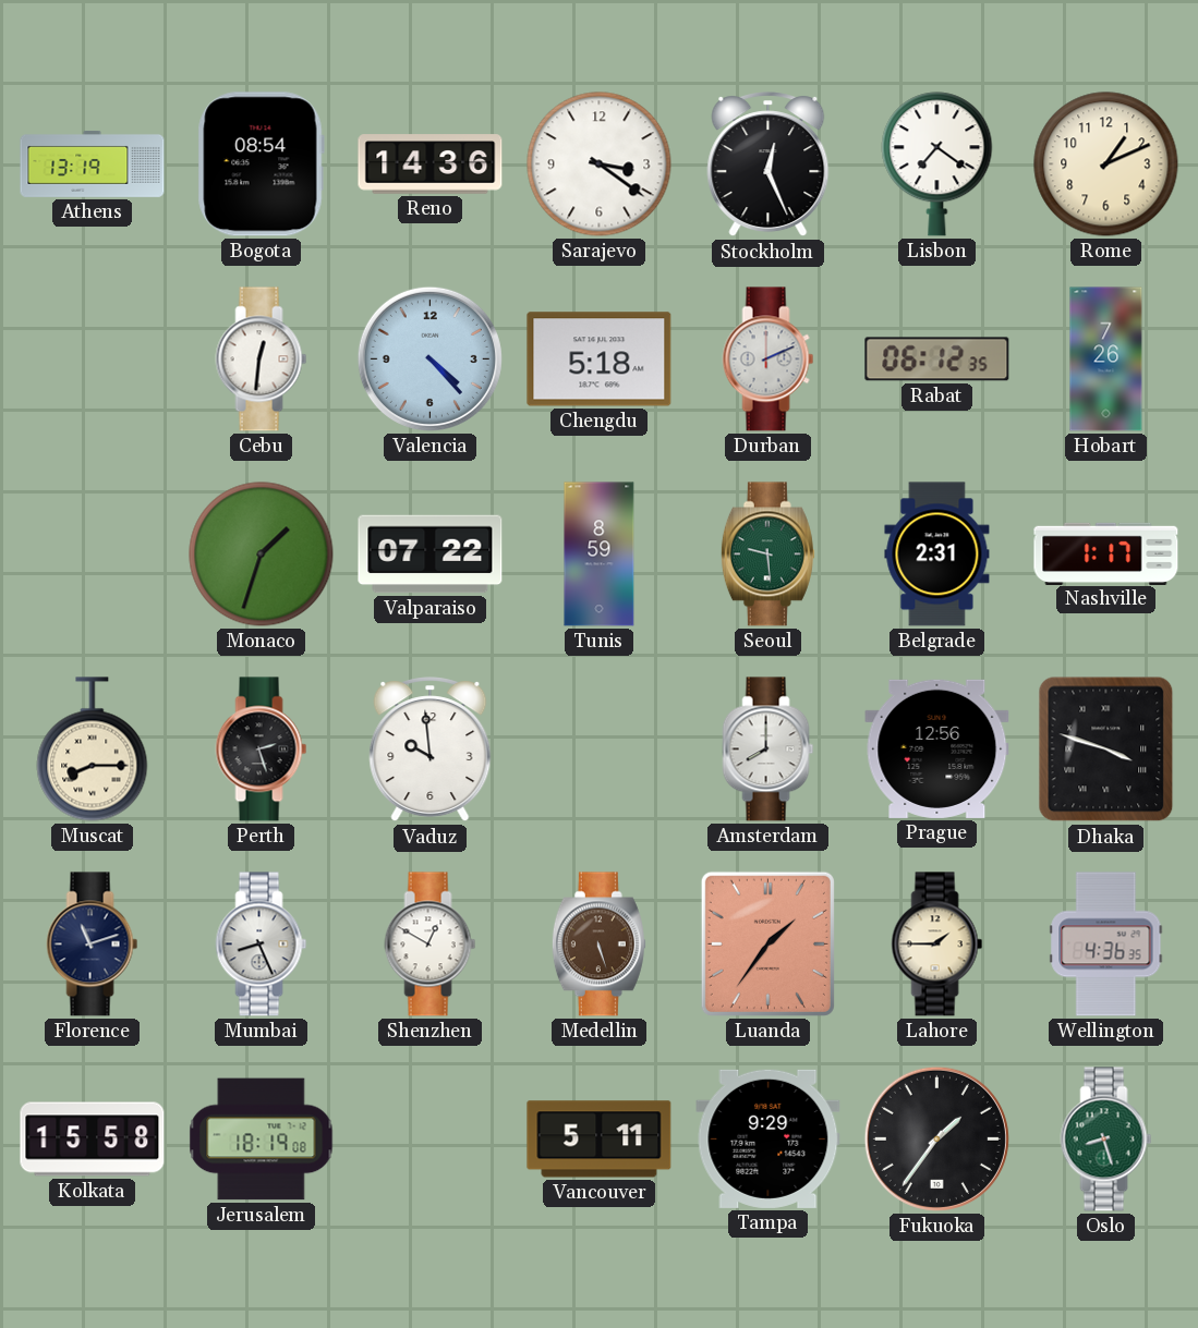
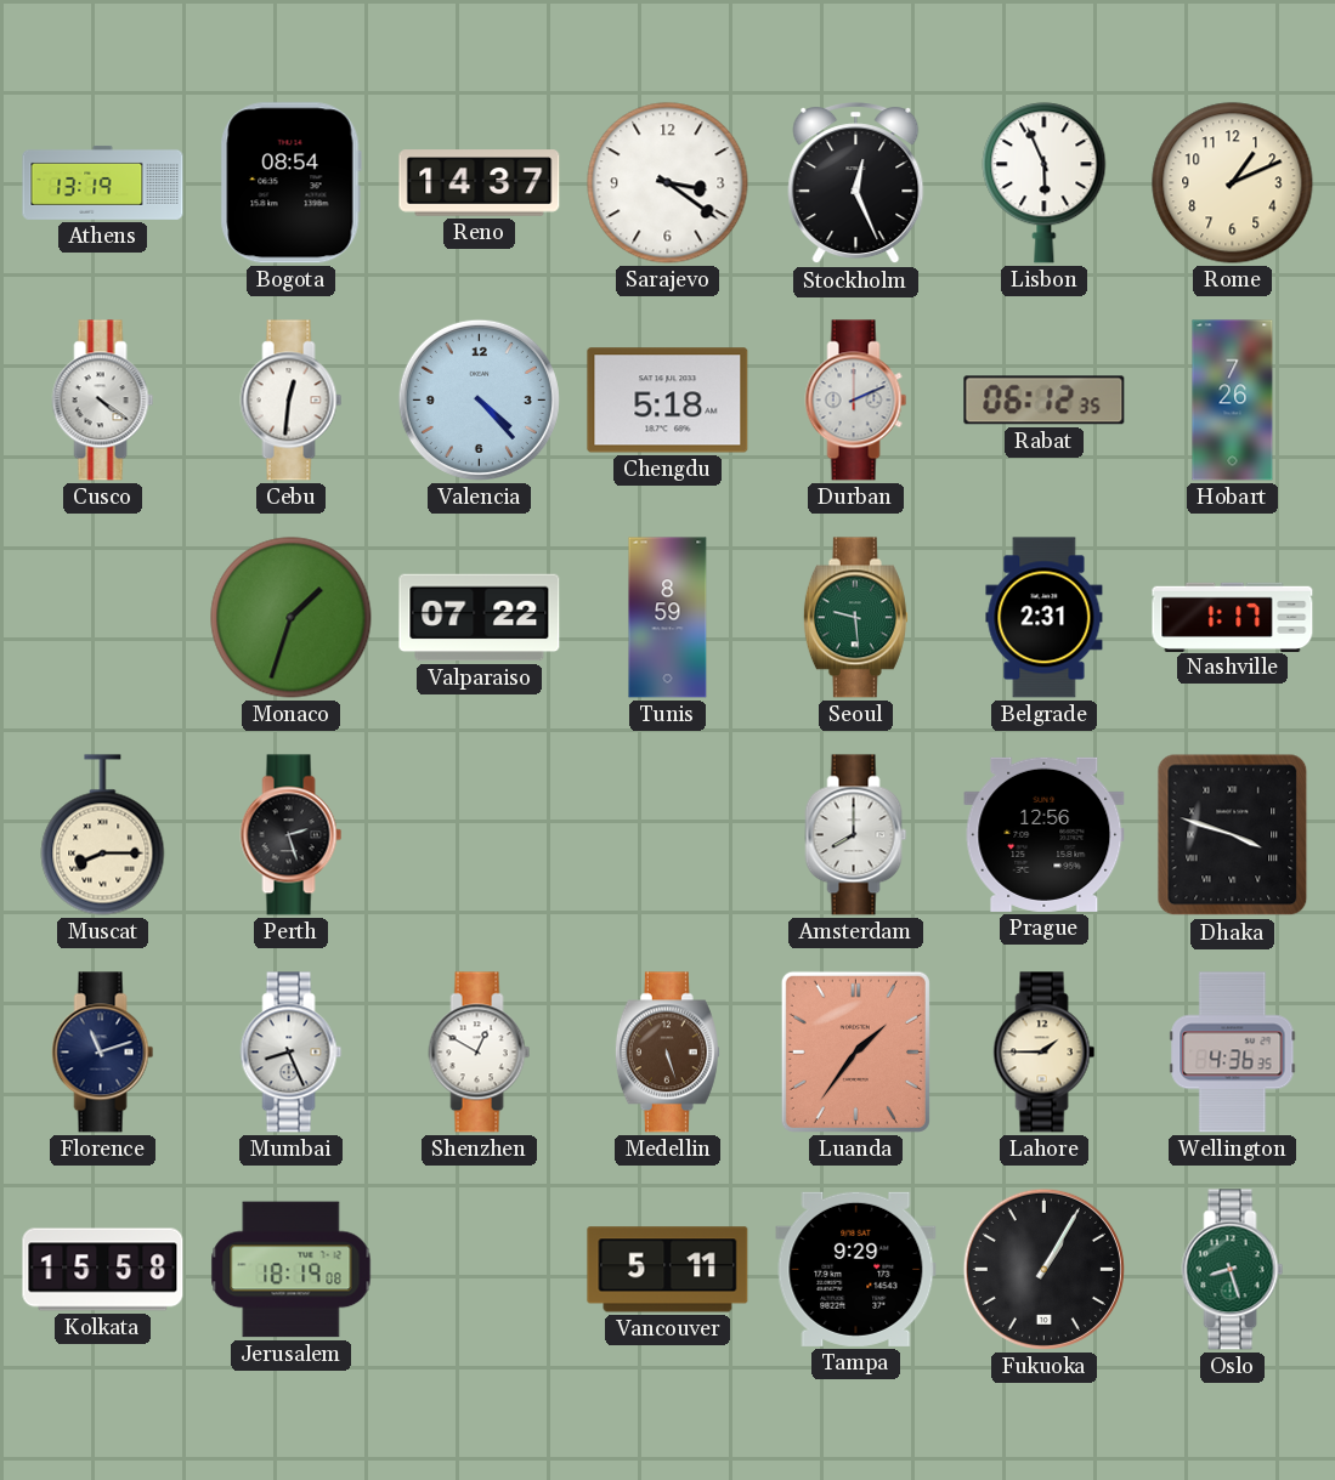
Reno: 14:36 -> 14:37
Lisbon: 7:21 -> 5:56
Cusco: none -> 4:21
Vaduz: 9:59 -> none
Fukuoka: 1:36 -> 1:05
